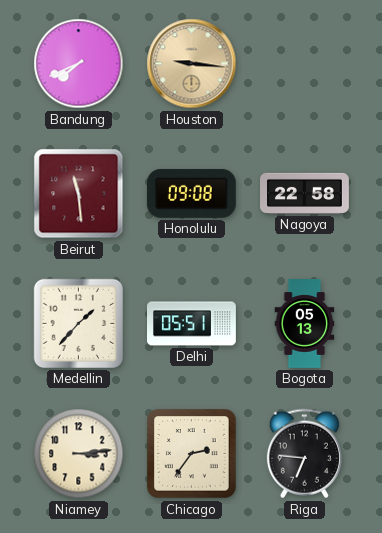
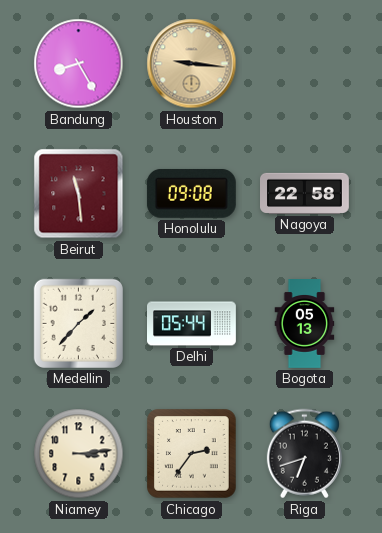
Bandung: 7:41 -> 8:25
Delhi: 05:51 -> 05:44
Riga: 6:46 -> 6:42
